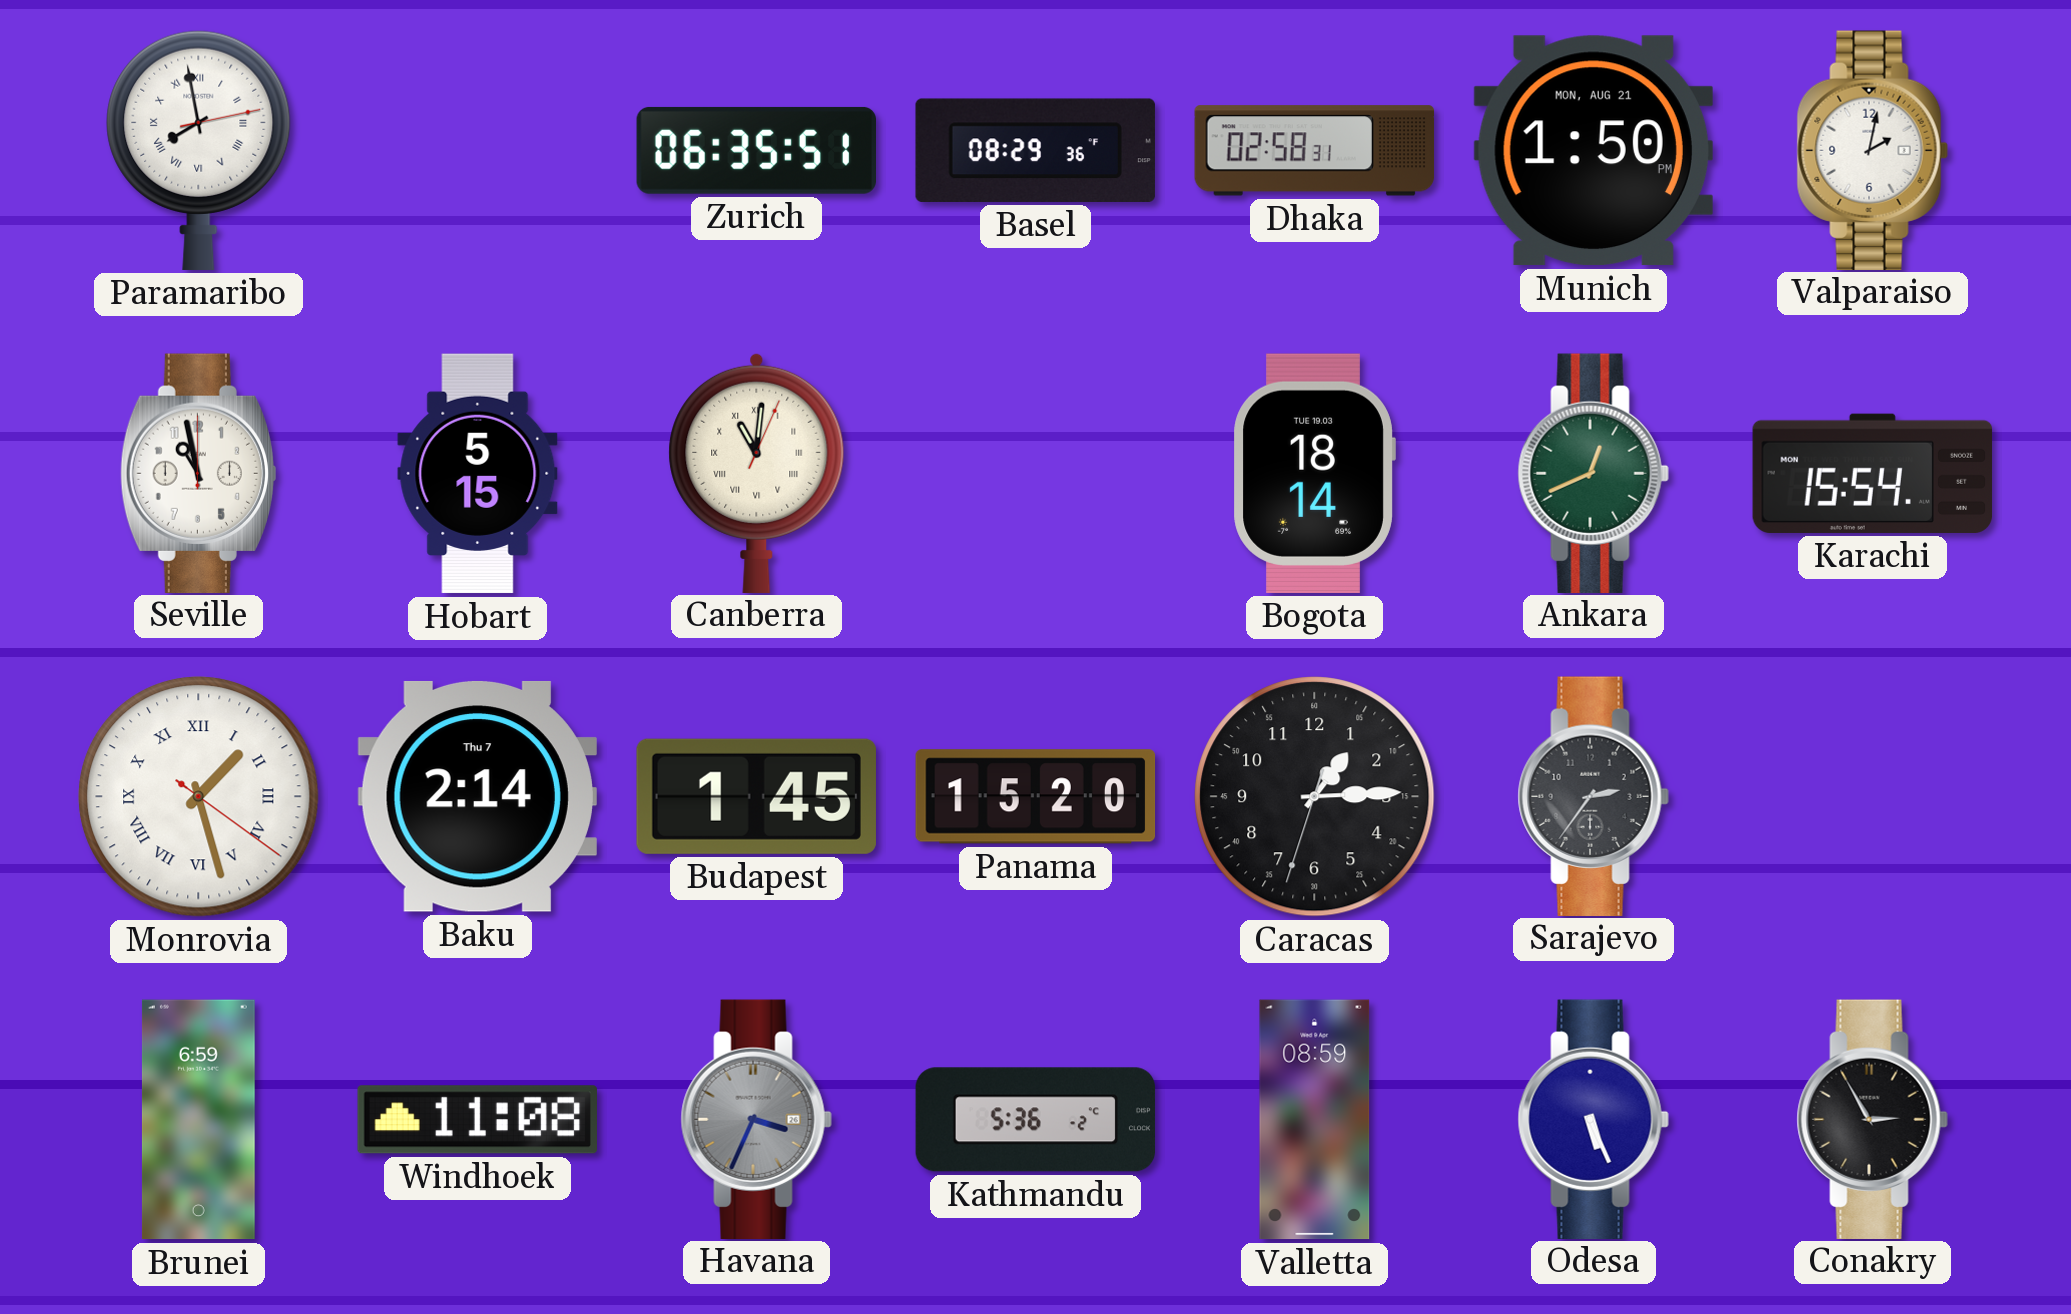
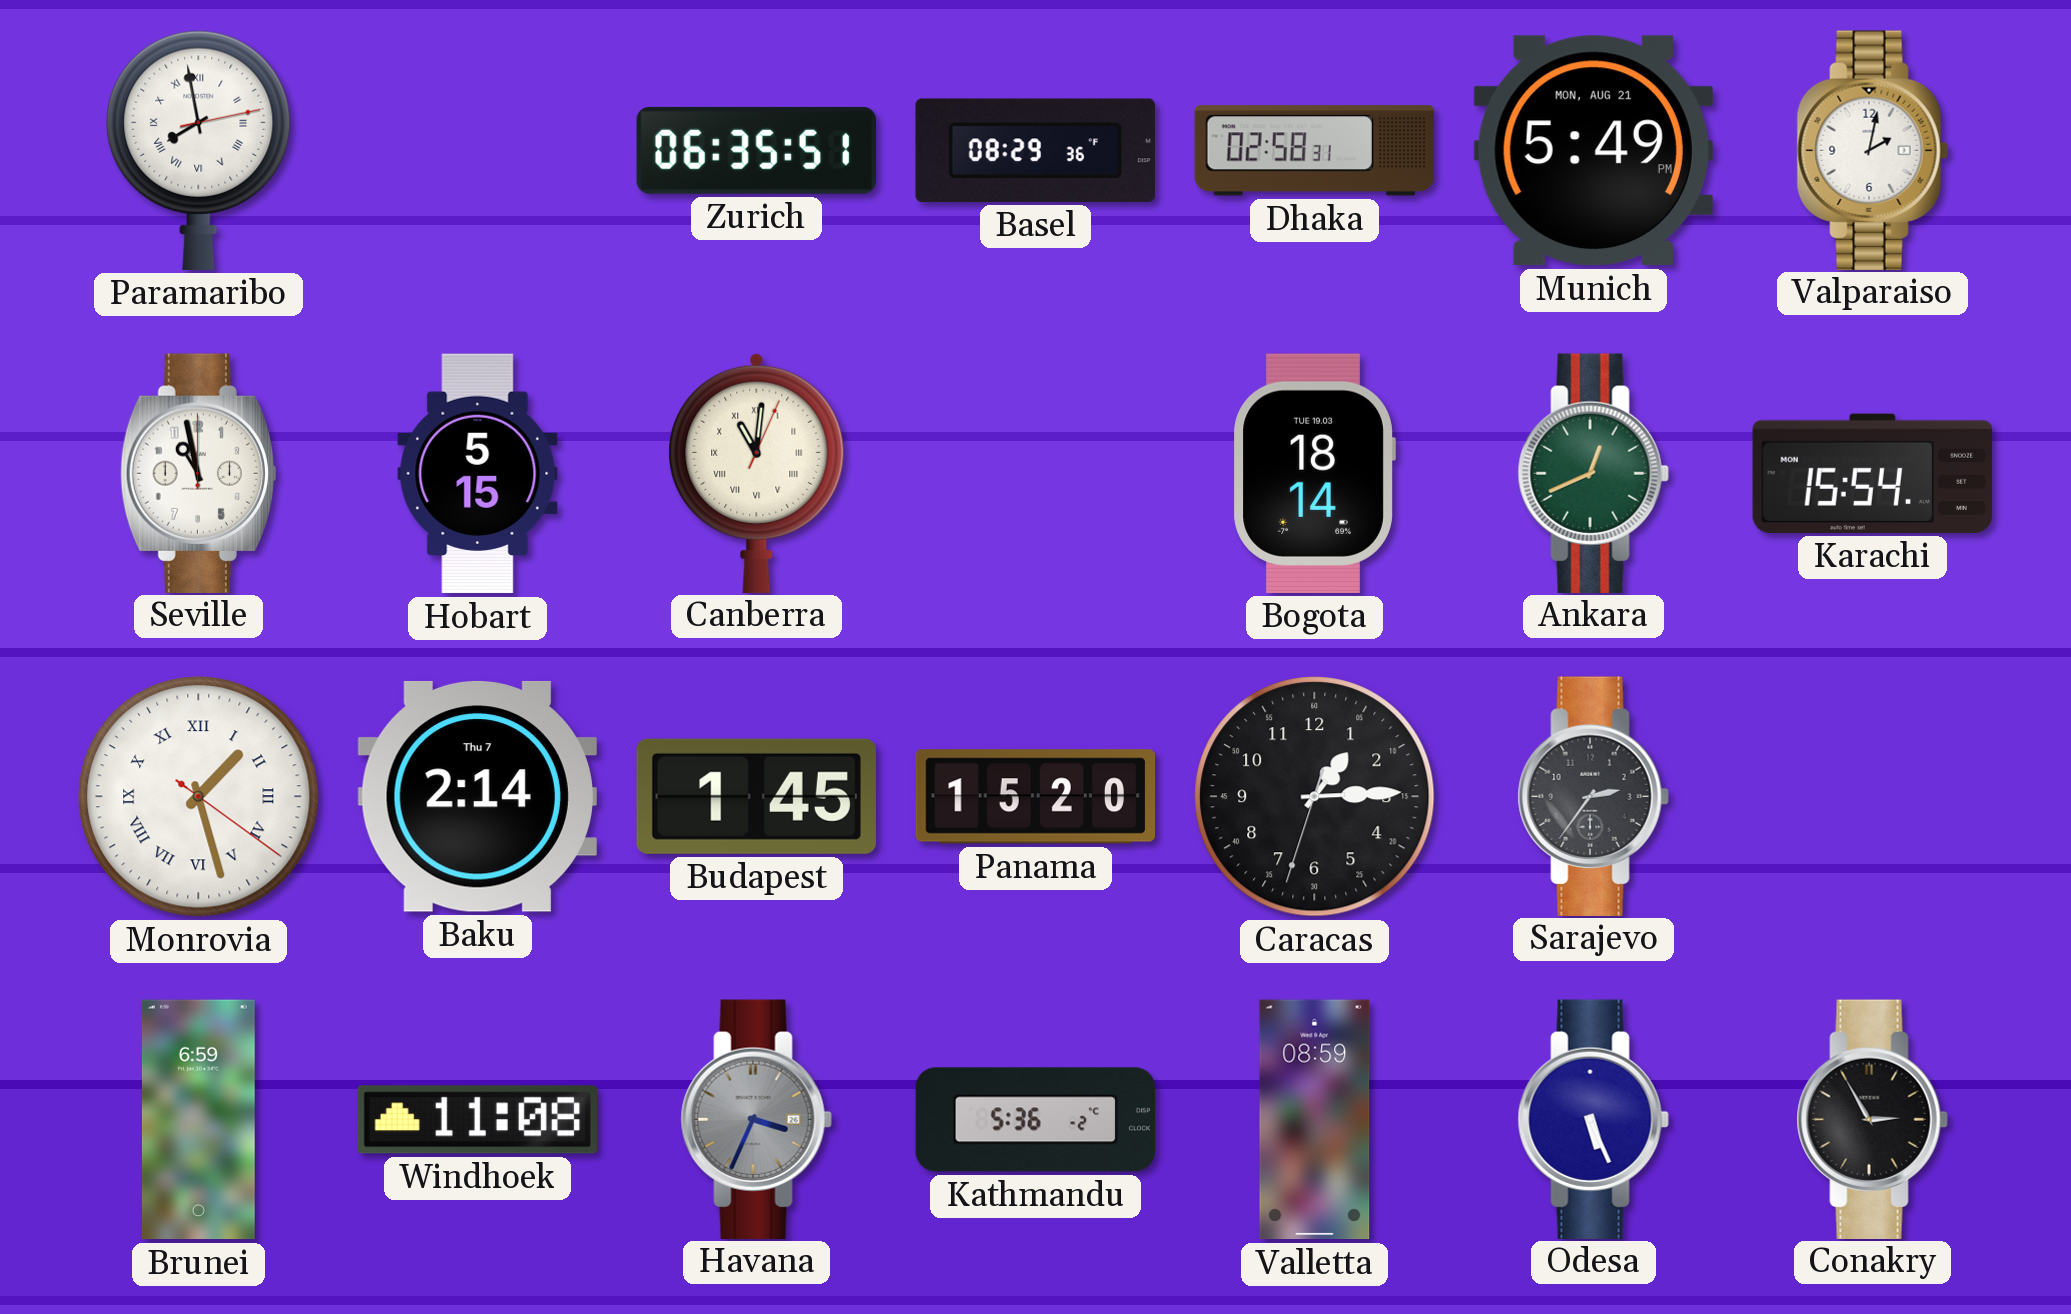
Munich: 1:50 -> 5:49
